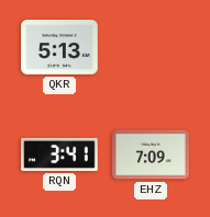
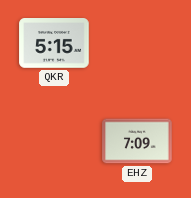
QKR: 5:13 -> 5:15
RQN: 3:41 -> none
